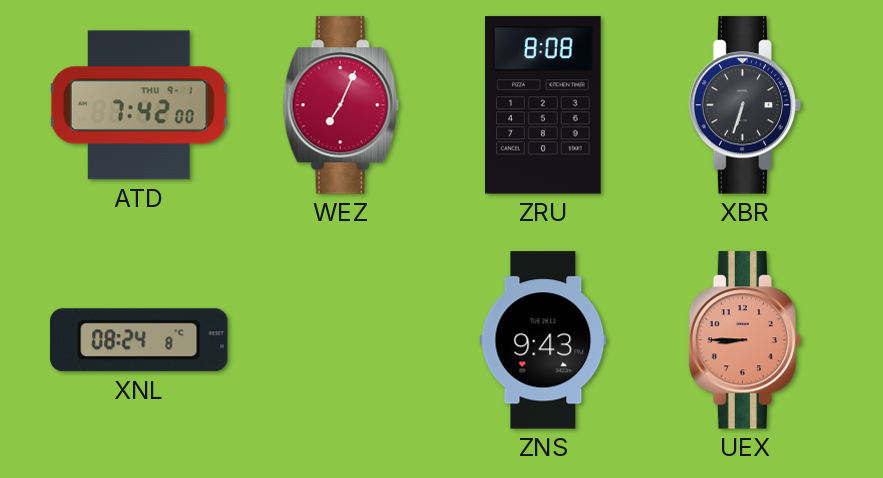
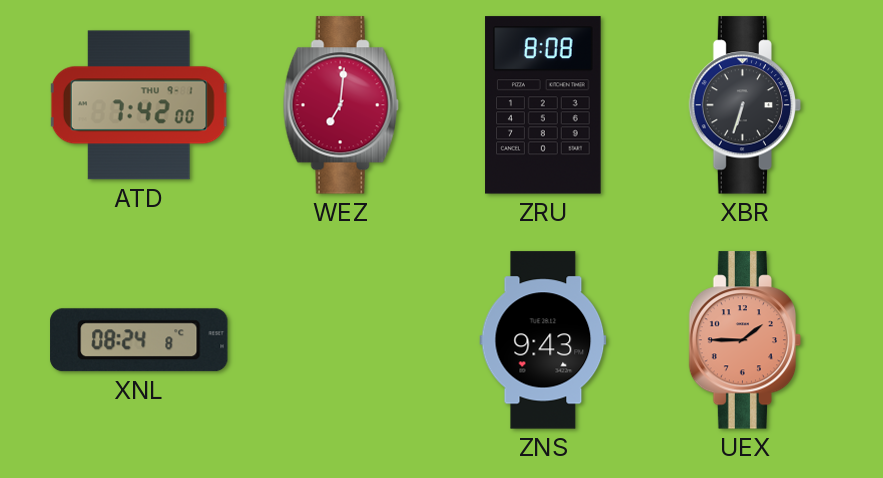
WEZ: 7:04 -> 7:01
UEX: 8:45 -> 1:45
